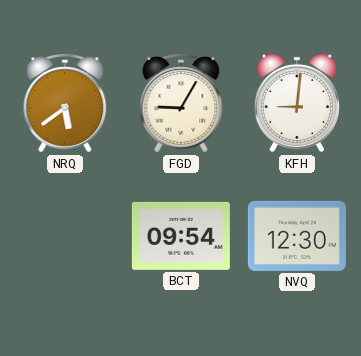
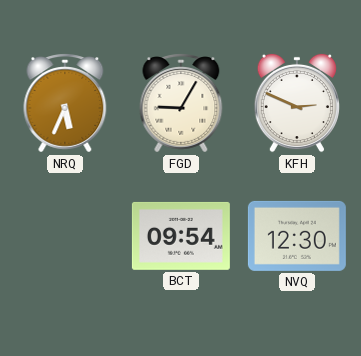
NRQ: 5:39 -> 5:34
KFH: 9:01 -> 2:49
